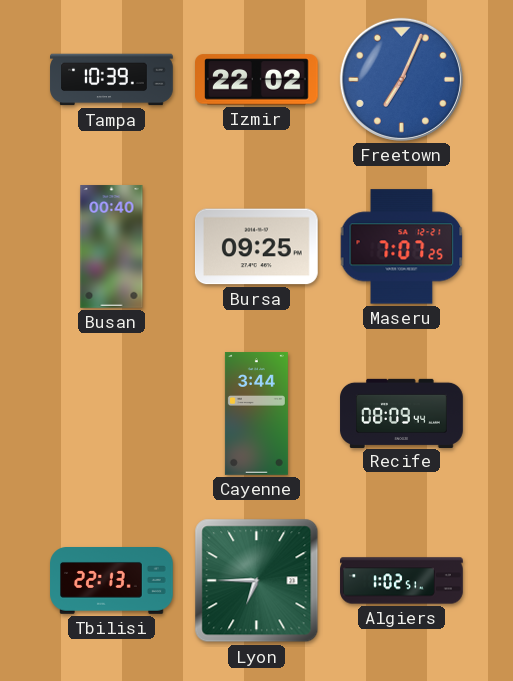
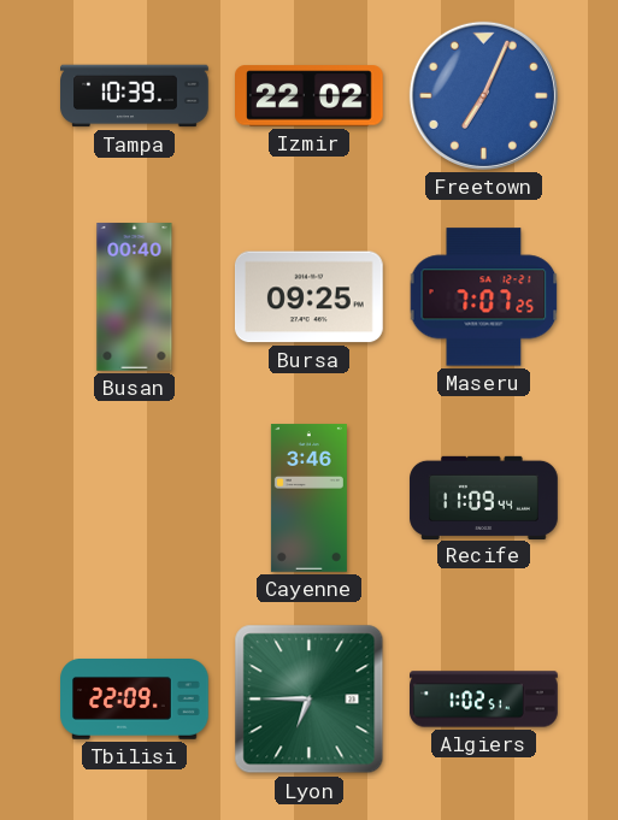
Cayenne: 3:44 -> 3:46
Recife: 08:09 -> 11:09
Tbilisi: 22:13 -> 22:09
